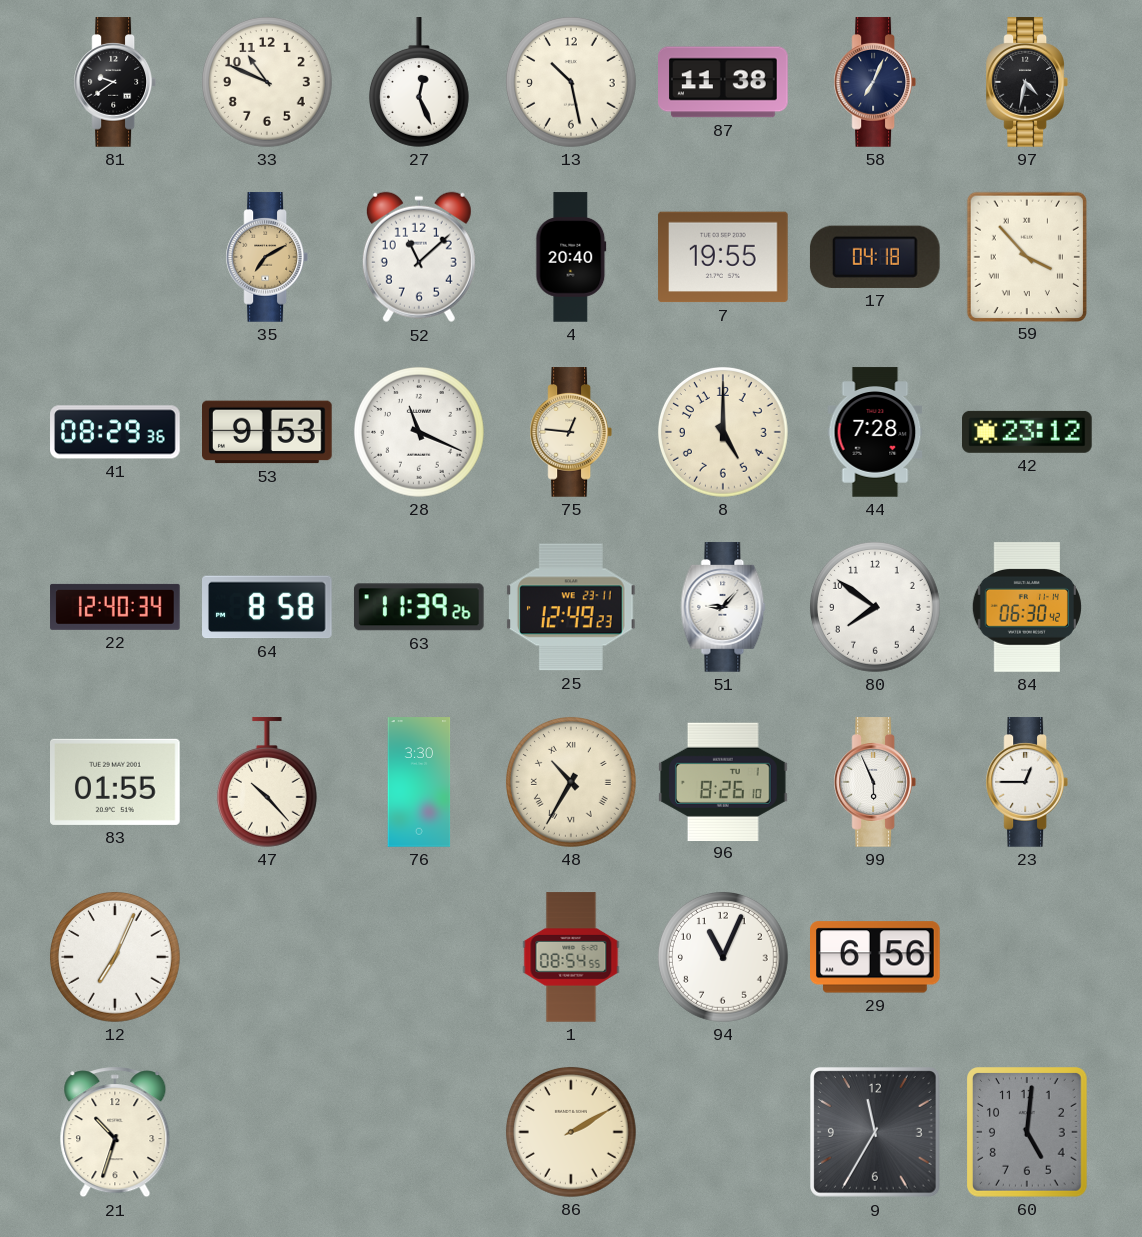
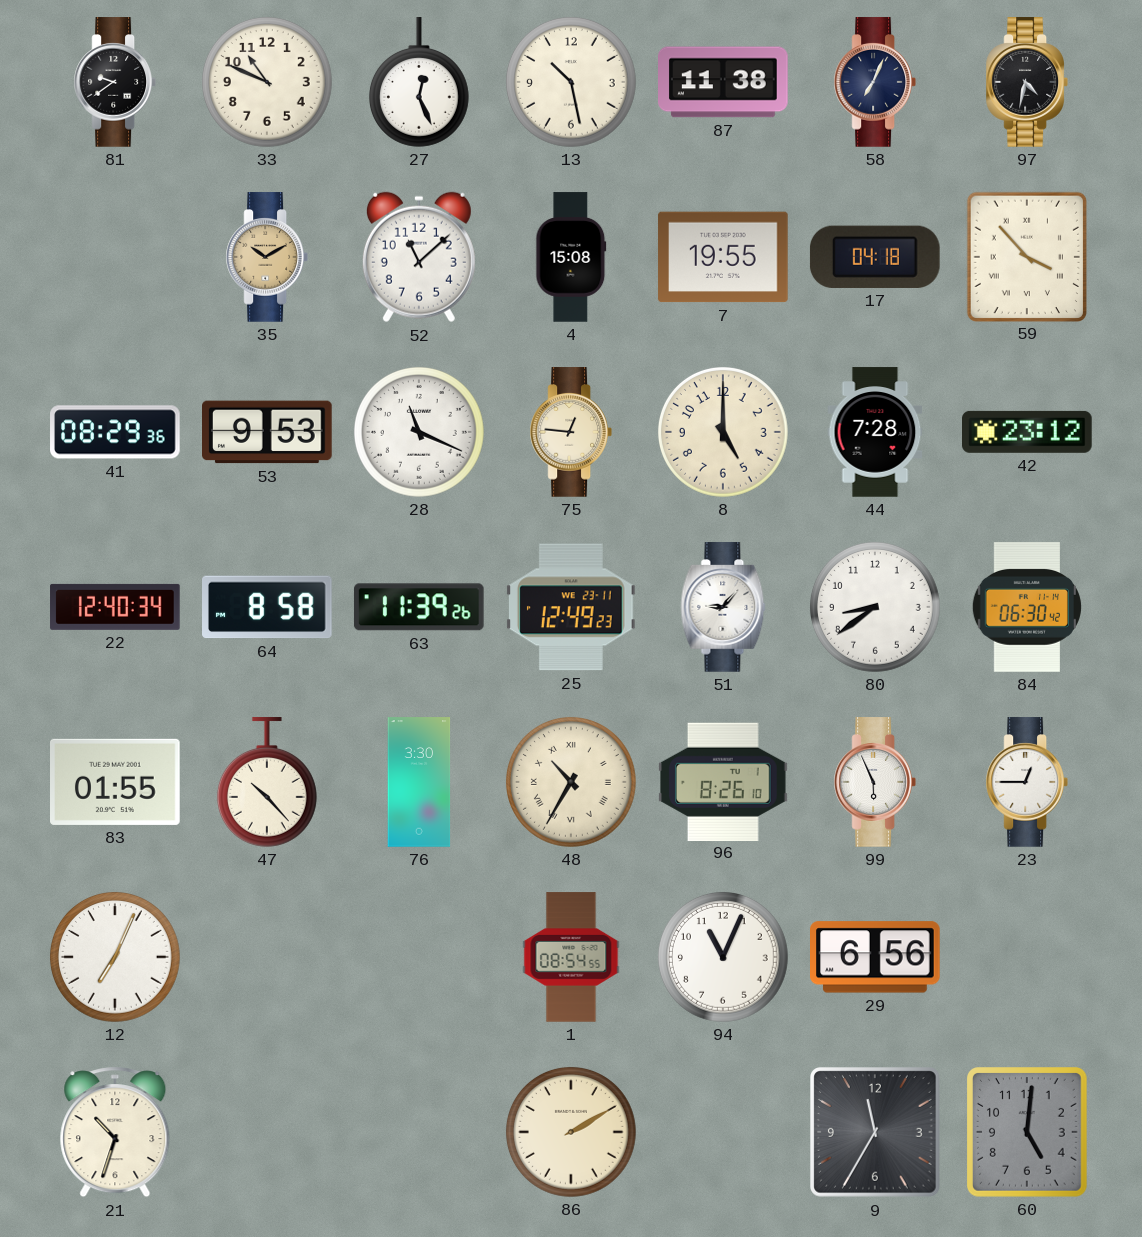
35: 7:10 -> 10:10
4: 20:40 -> 15:08
80: 7:51 -> 8:39
